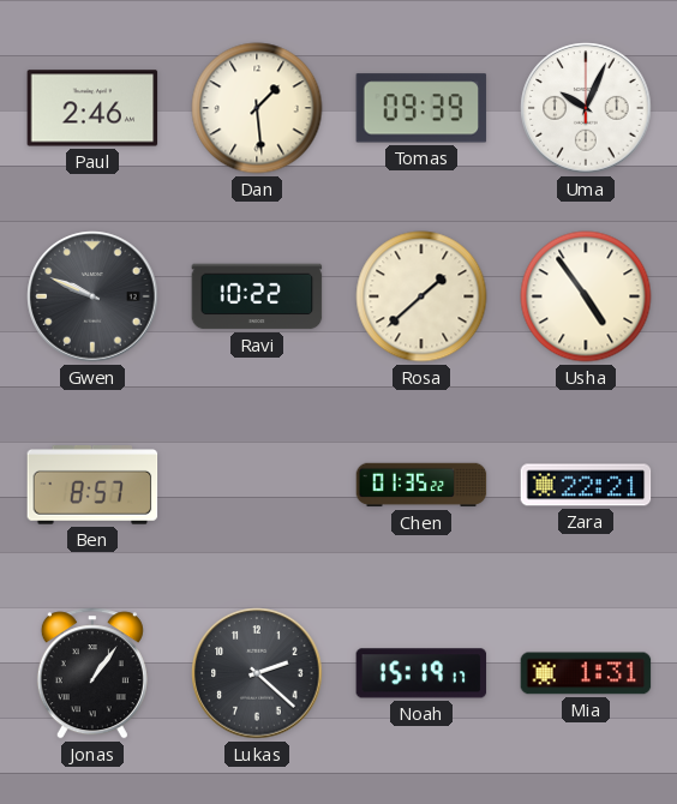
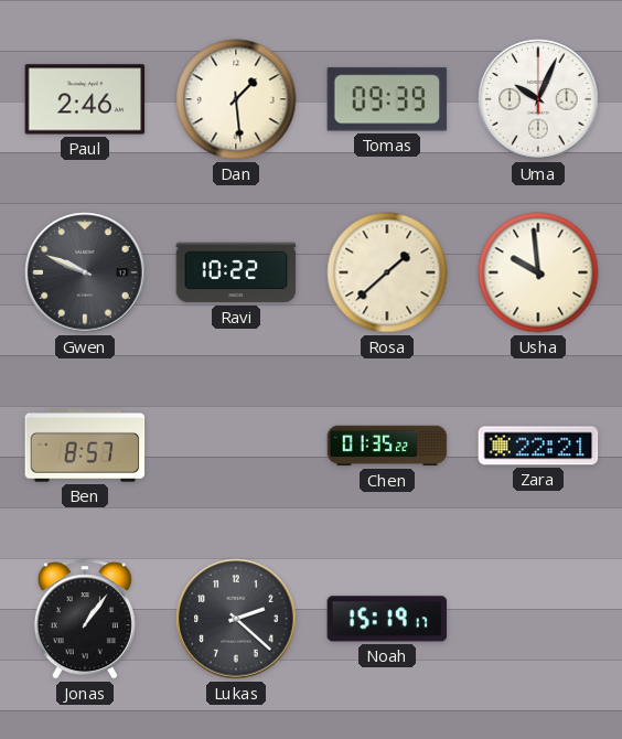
Usha: 4:54 -> 9:59
Mia: 1:31 -> none
